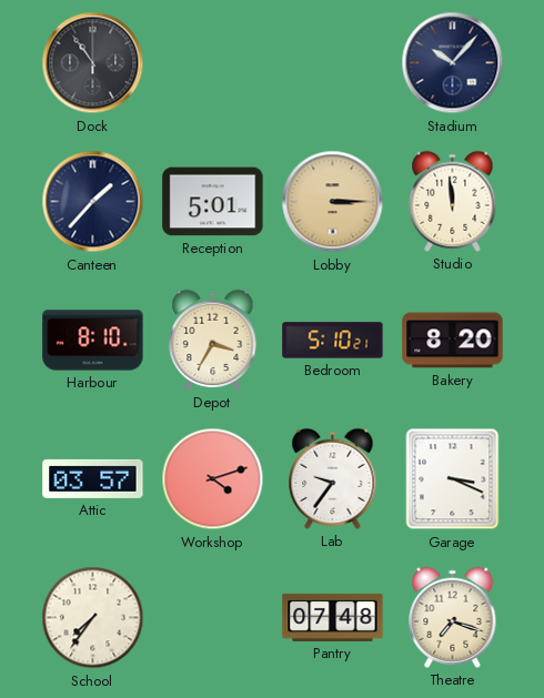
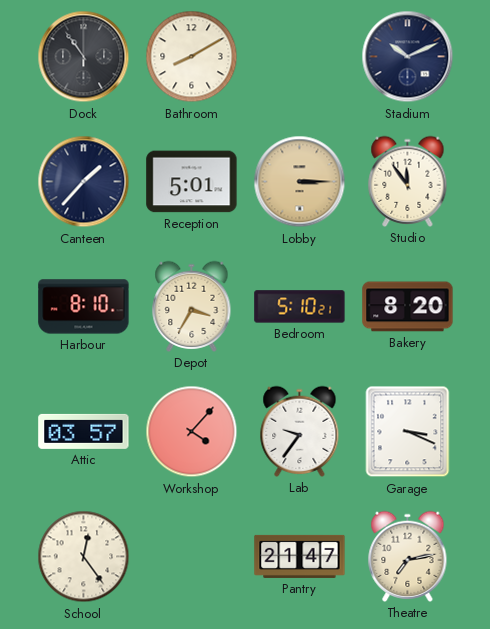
Bathroom: none -> 8:10
Stadium: 10:07 -> 10:11
Studio: 11:59 -> 11:54
Workshop: 4:12 -> 4:07
School: 7:36 -> 12:24
Pantry: 07:48 -> 21:47
Theatre: 7:18 -> 7:13
